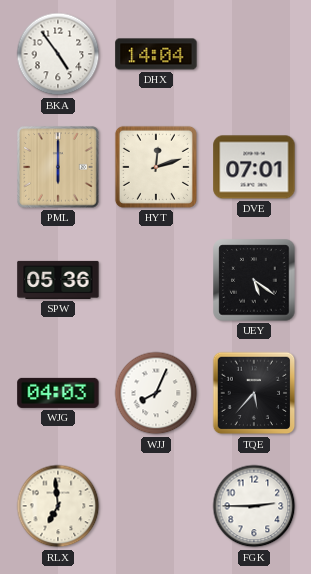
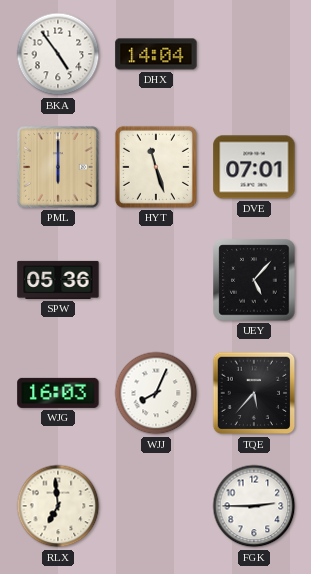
HYT: 12:12 -> 11:27
UEY: 5:21 -> 5:07
WJG: 04:03 -> 16:03
